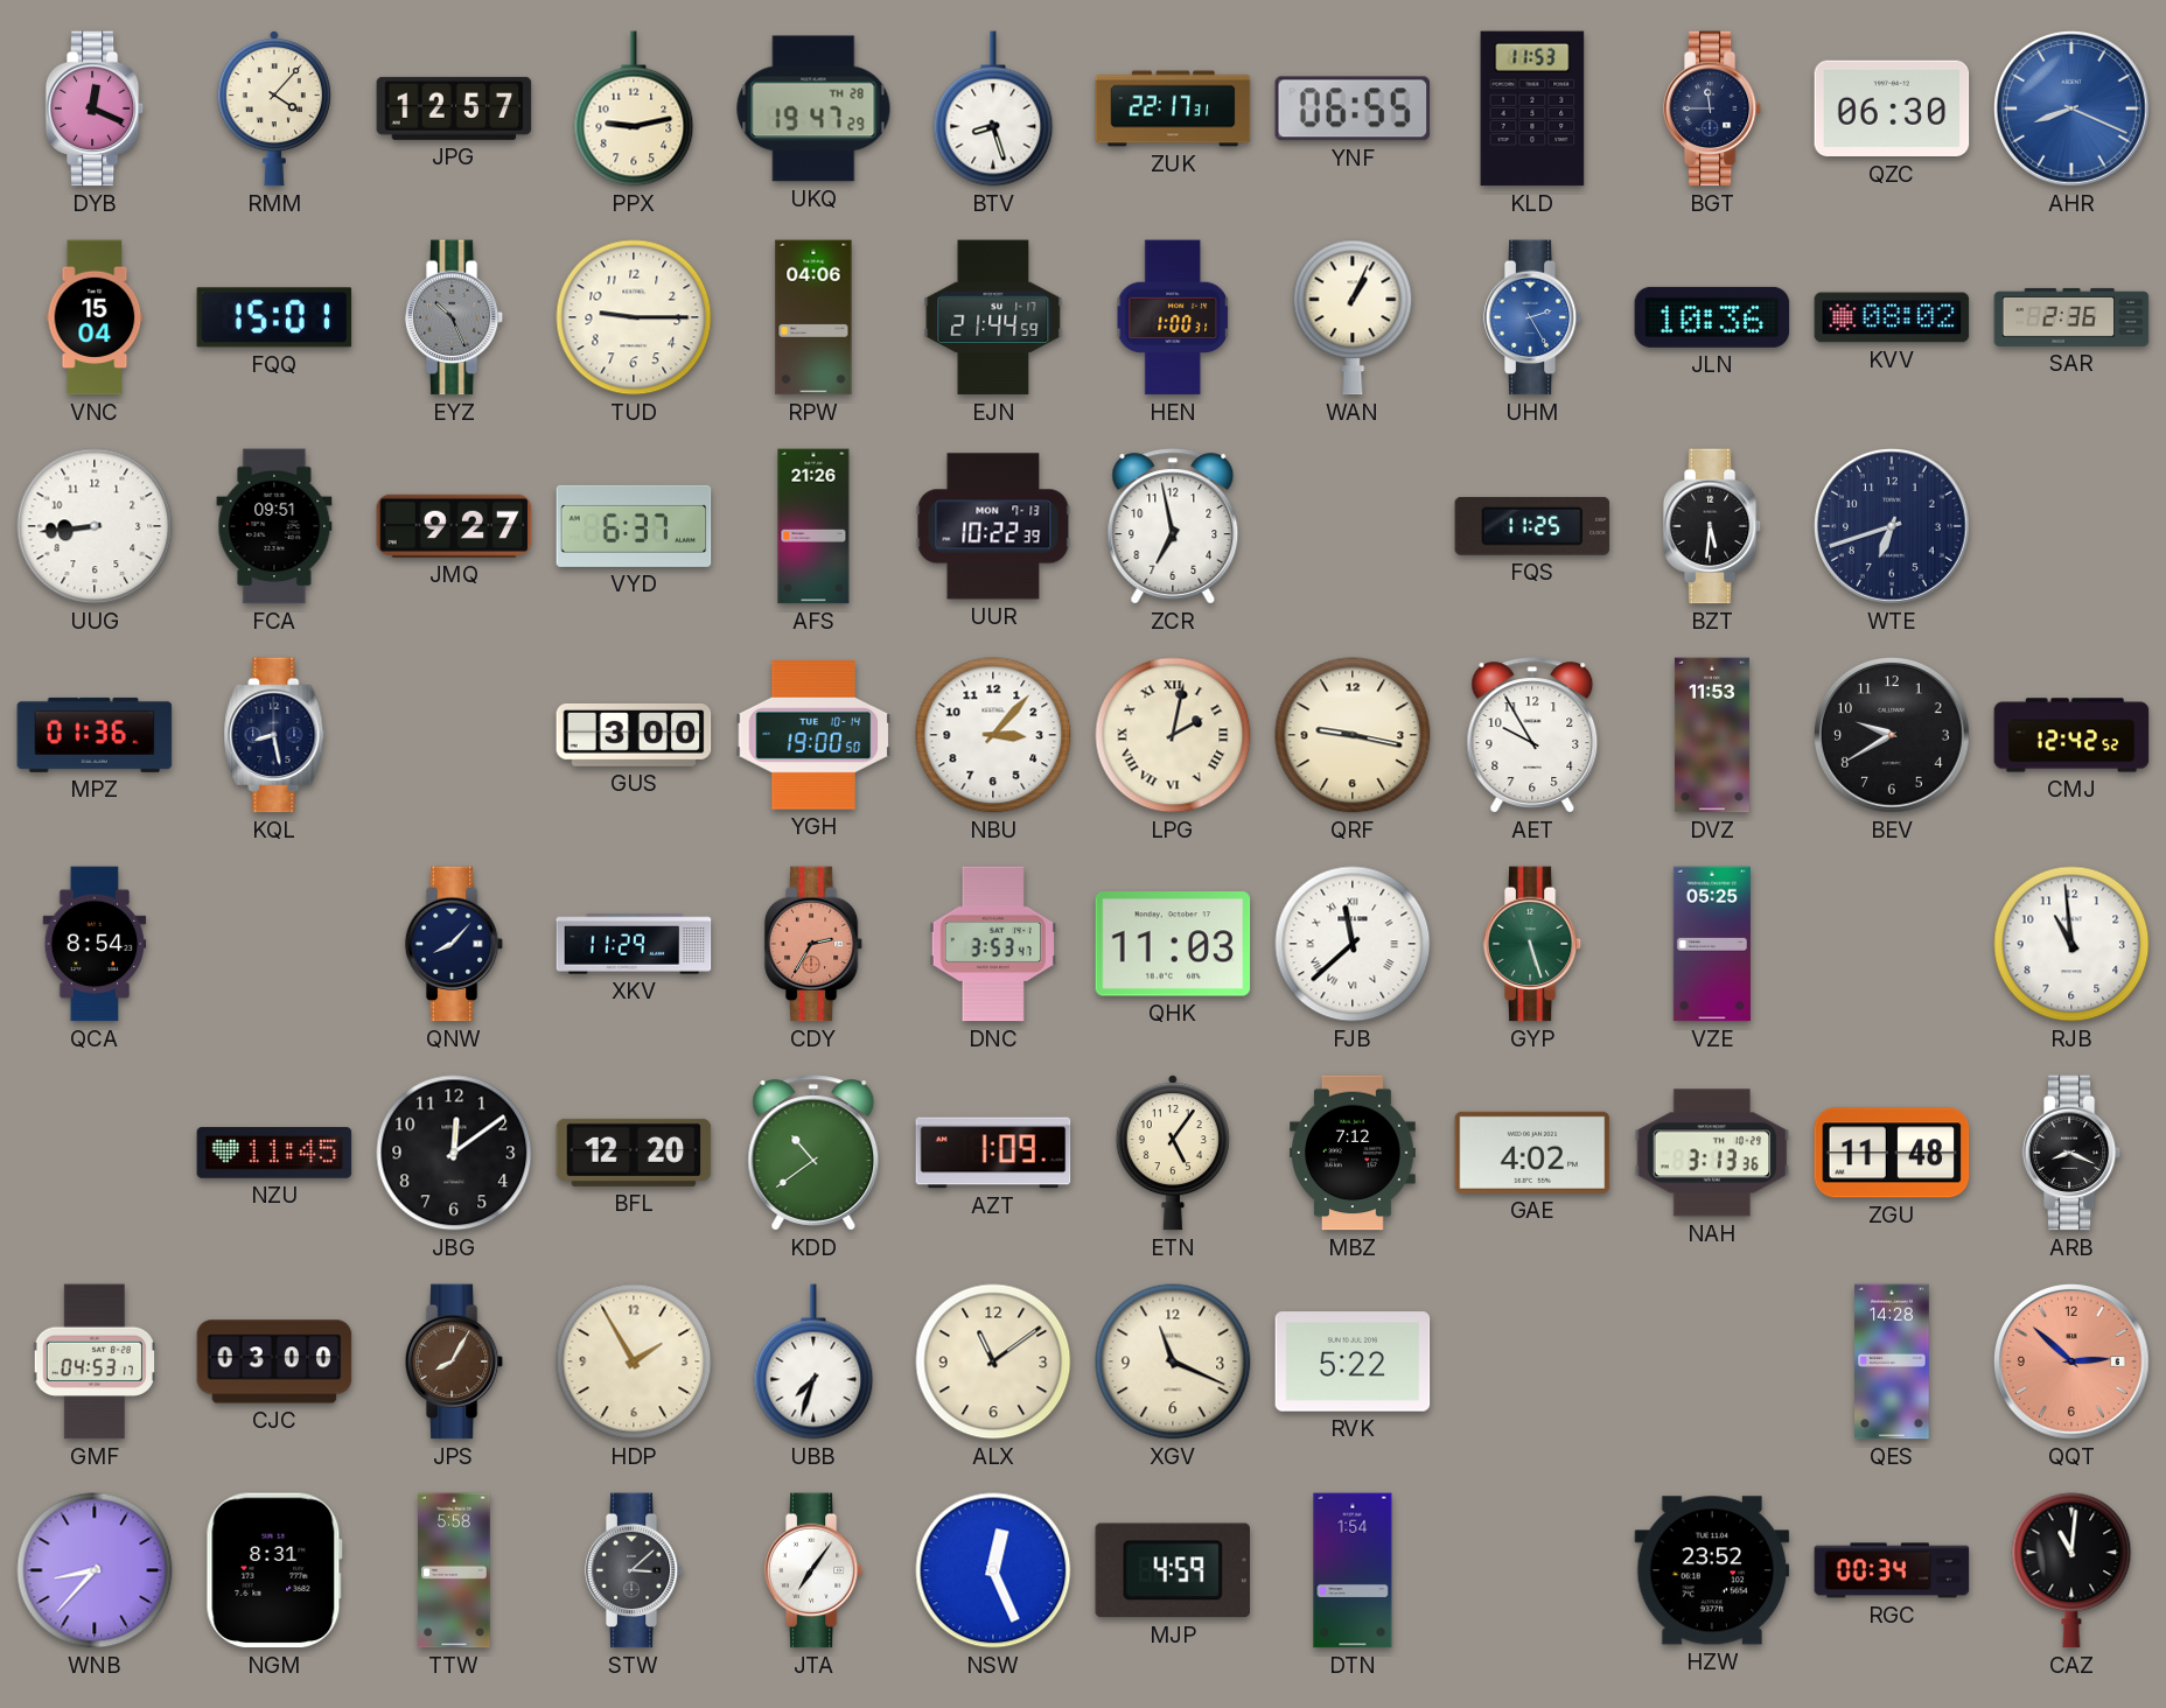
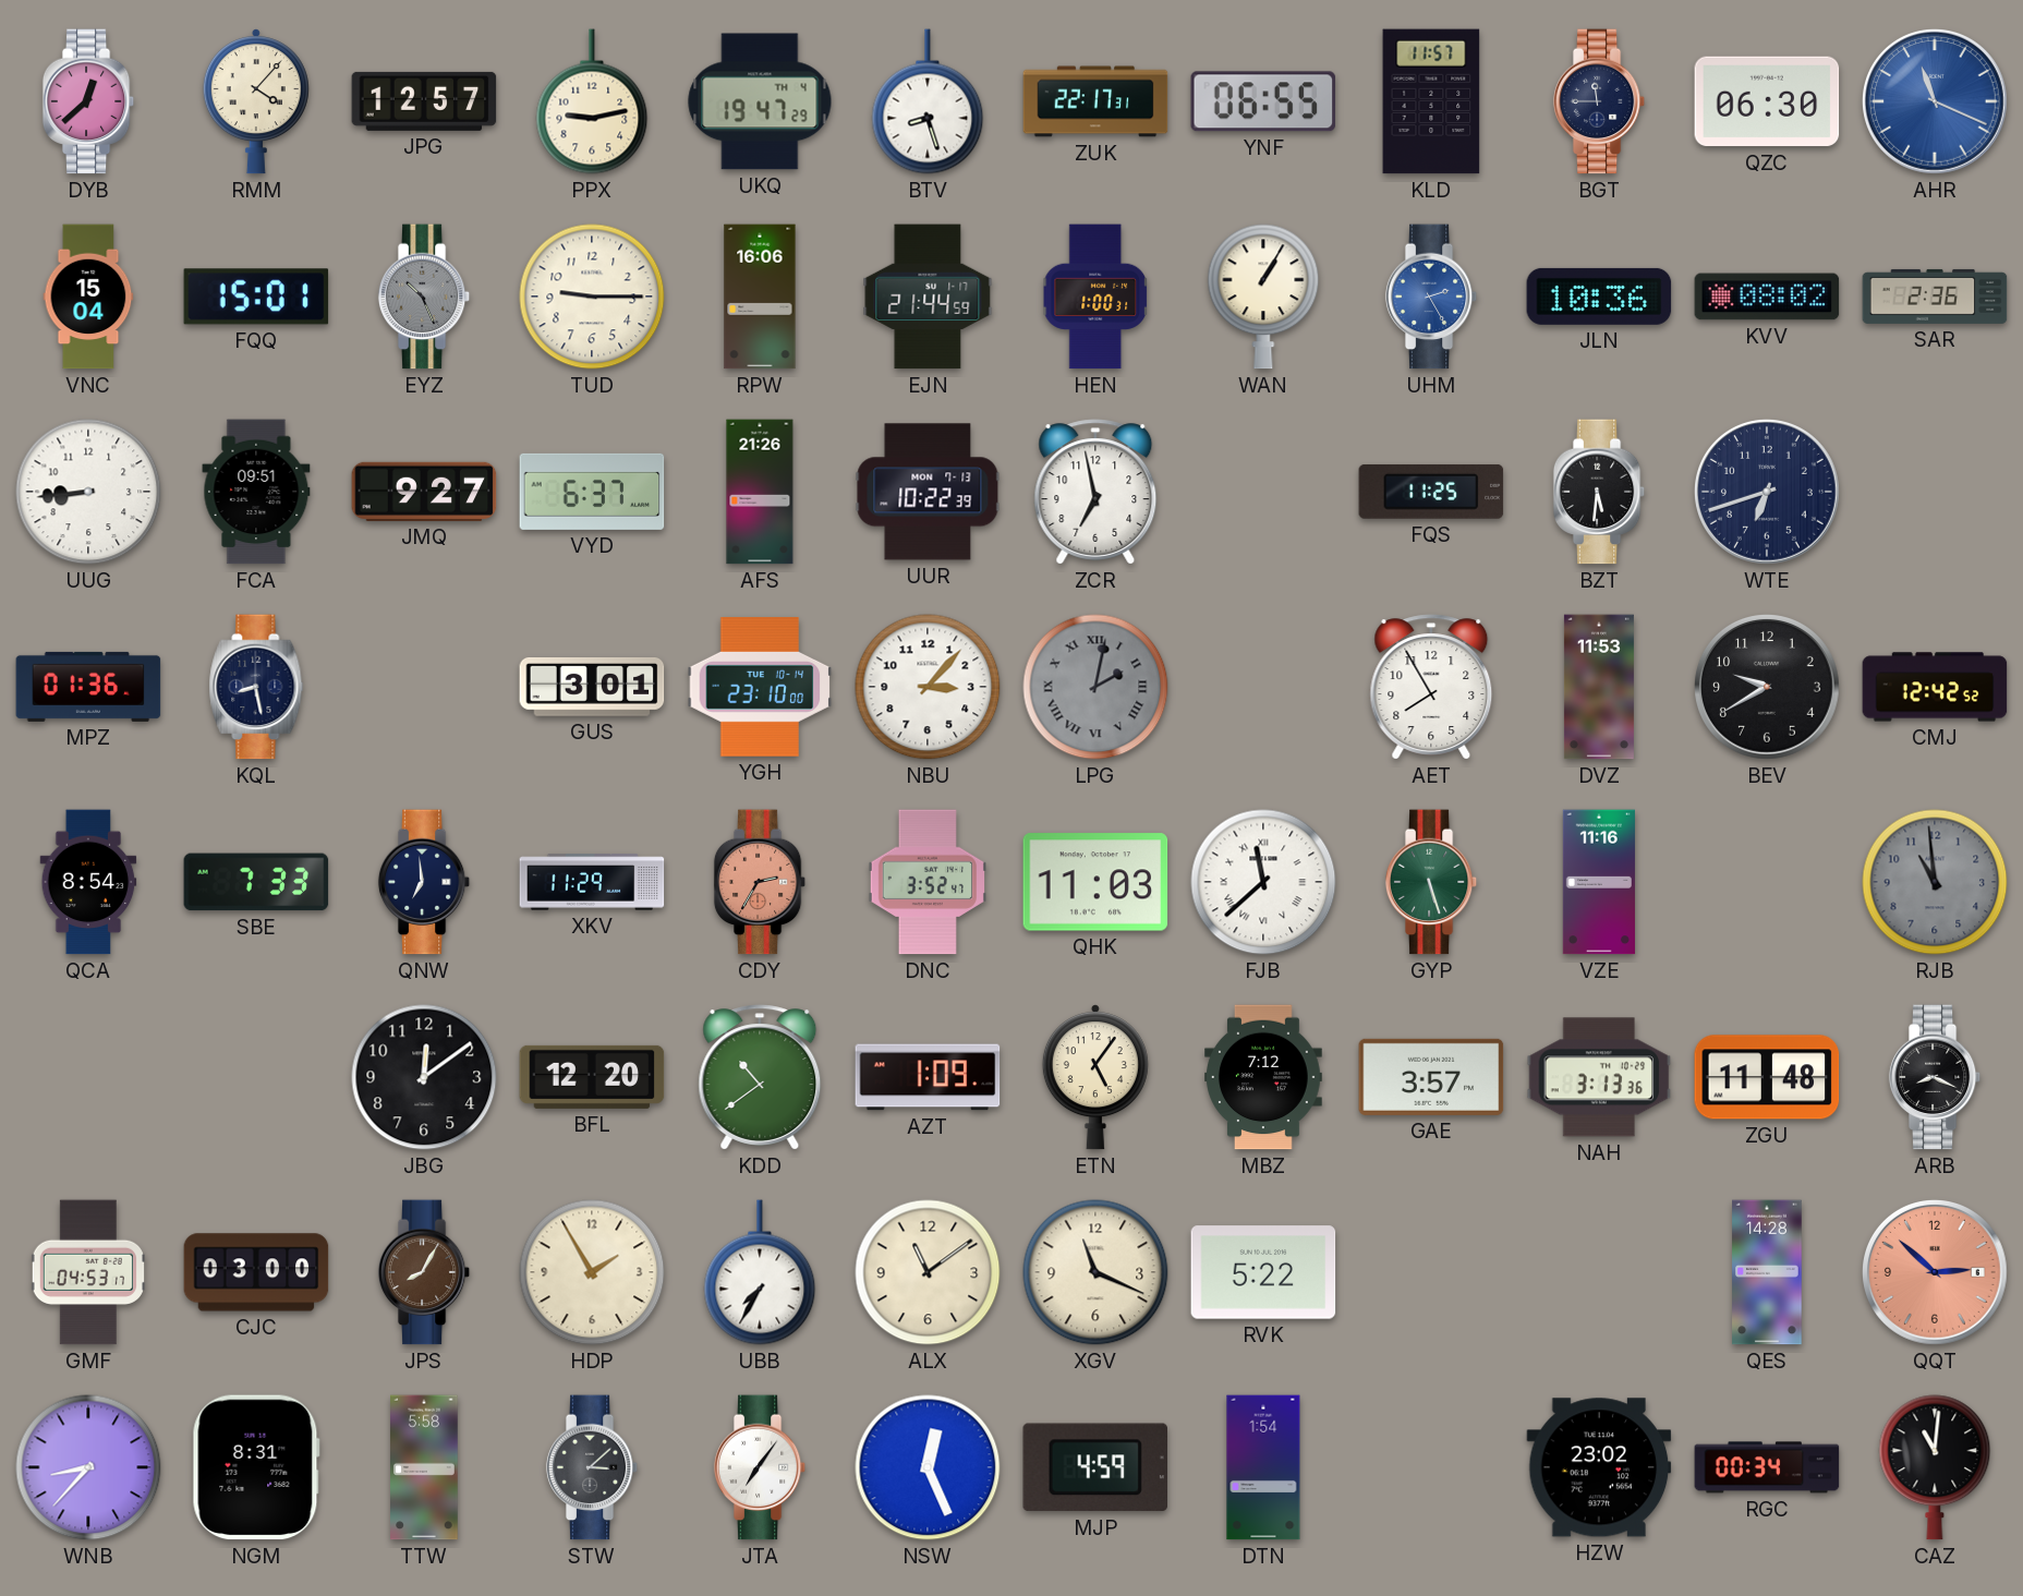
DYB: 12:19 -> 12:38
UKQ date: TH 28 -> TH 4
KLD: 11:53 -> 11:57
AHR: 8:19 -> 11:19
RPW: 04:06 -> 16:06
WAN: 1:04 -> 1:05
GUS: 3:00 -> 3:01
YGH: 19:00 -> 23:10
LPG dial: cream -> grey
QRF: 9:17 -> none
AET: 9:55 -> 7:55
SBE: none -> 7:33
QNW: 8:07 -> 6:59
DNC: 3:53 -> 3:52
VZE: 05:25 -> 11:16
RJB dial: white -> grey
NZU: 11:45 -> none
GAE: 4:02 -> 3:57
UBB: 7:33 -> 7:35
HZW: 23:52 -> 23:02
